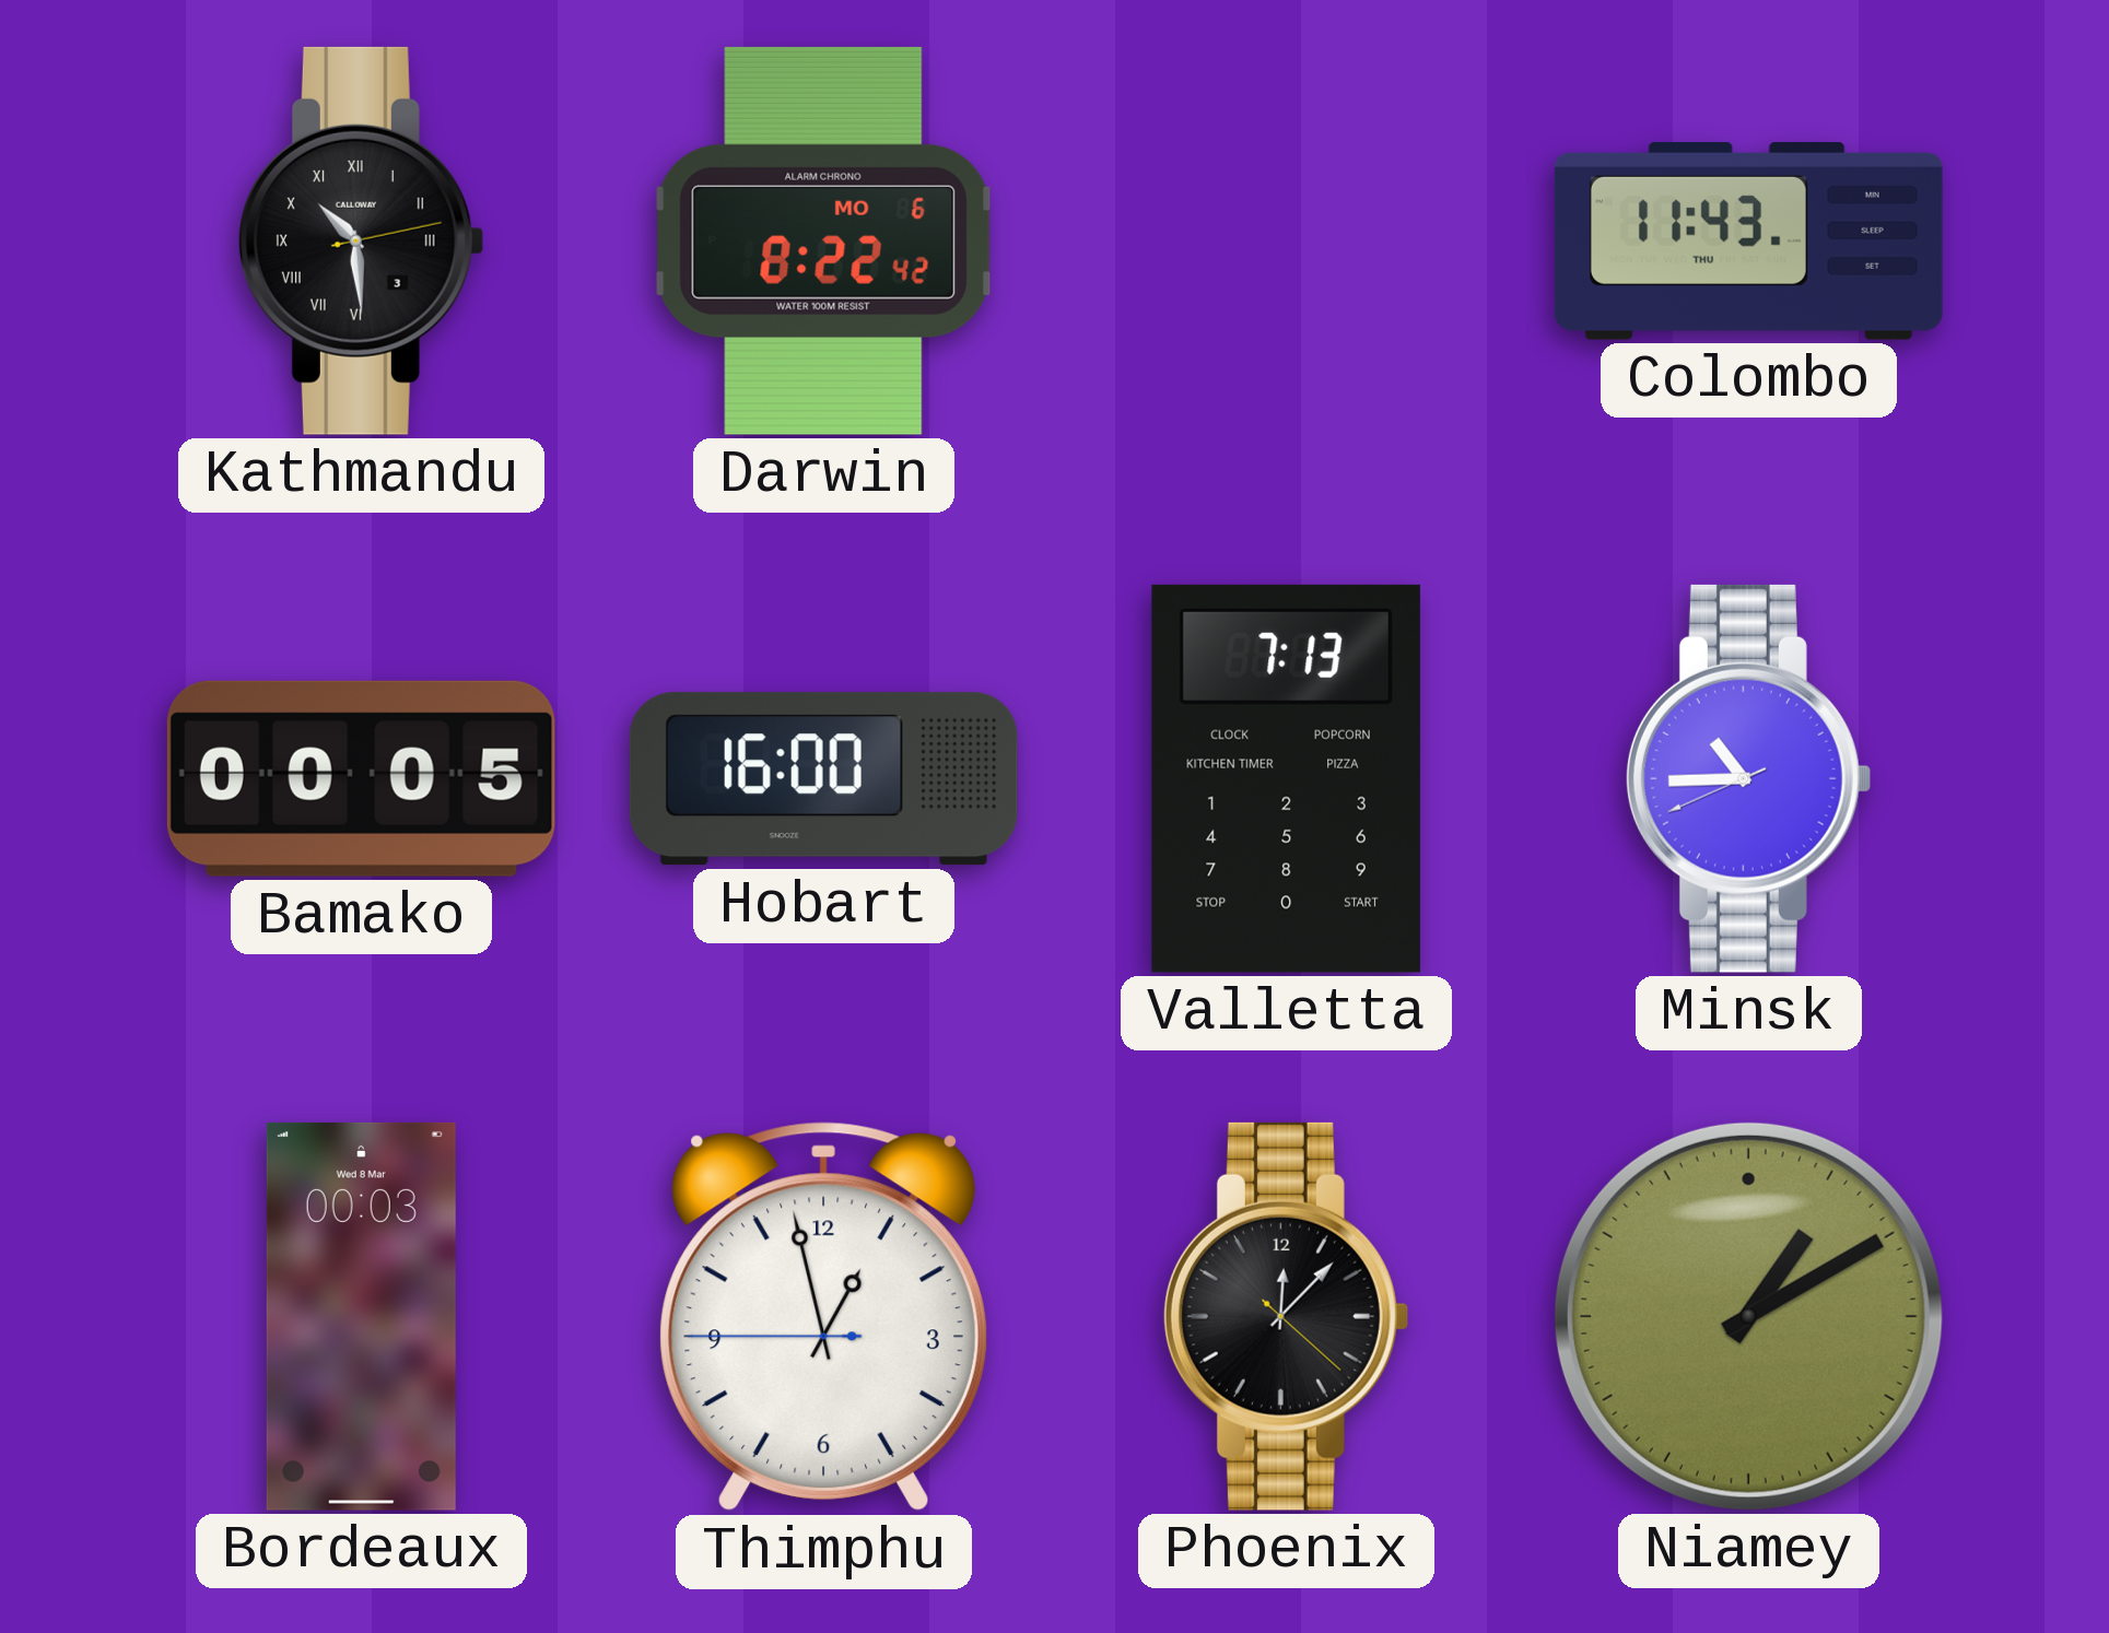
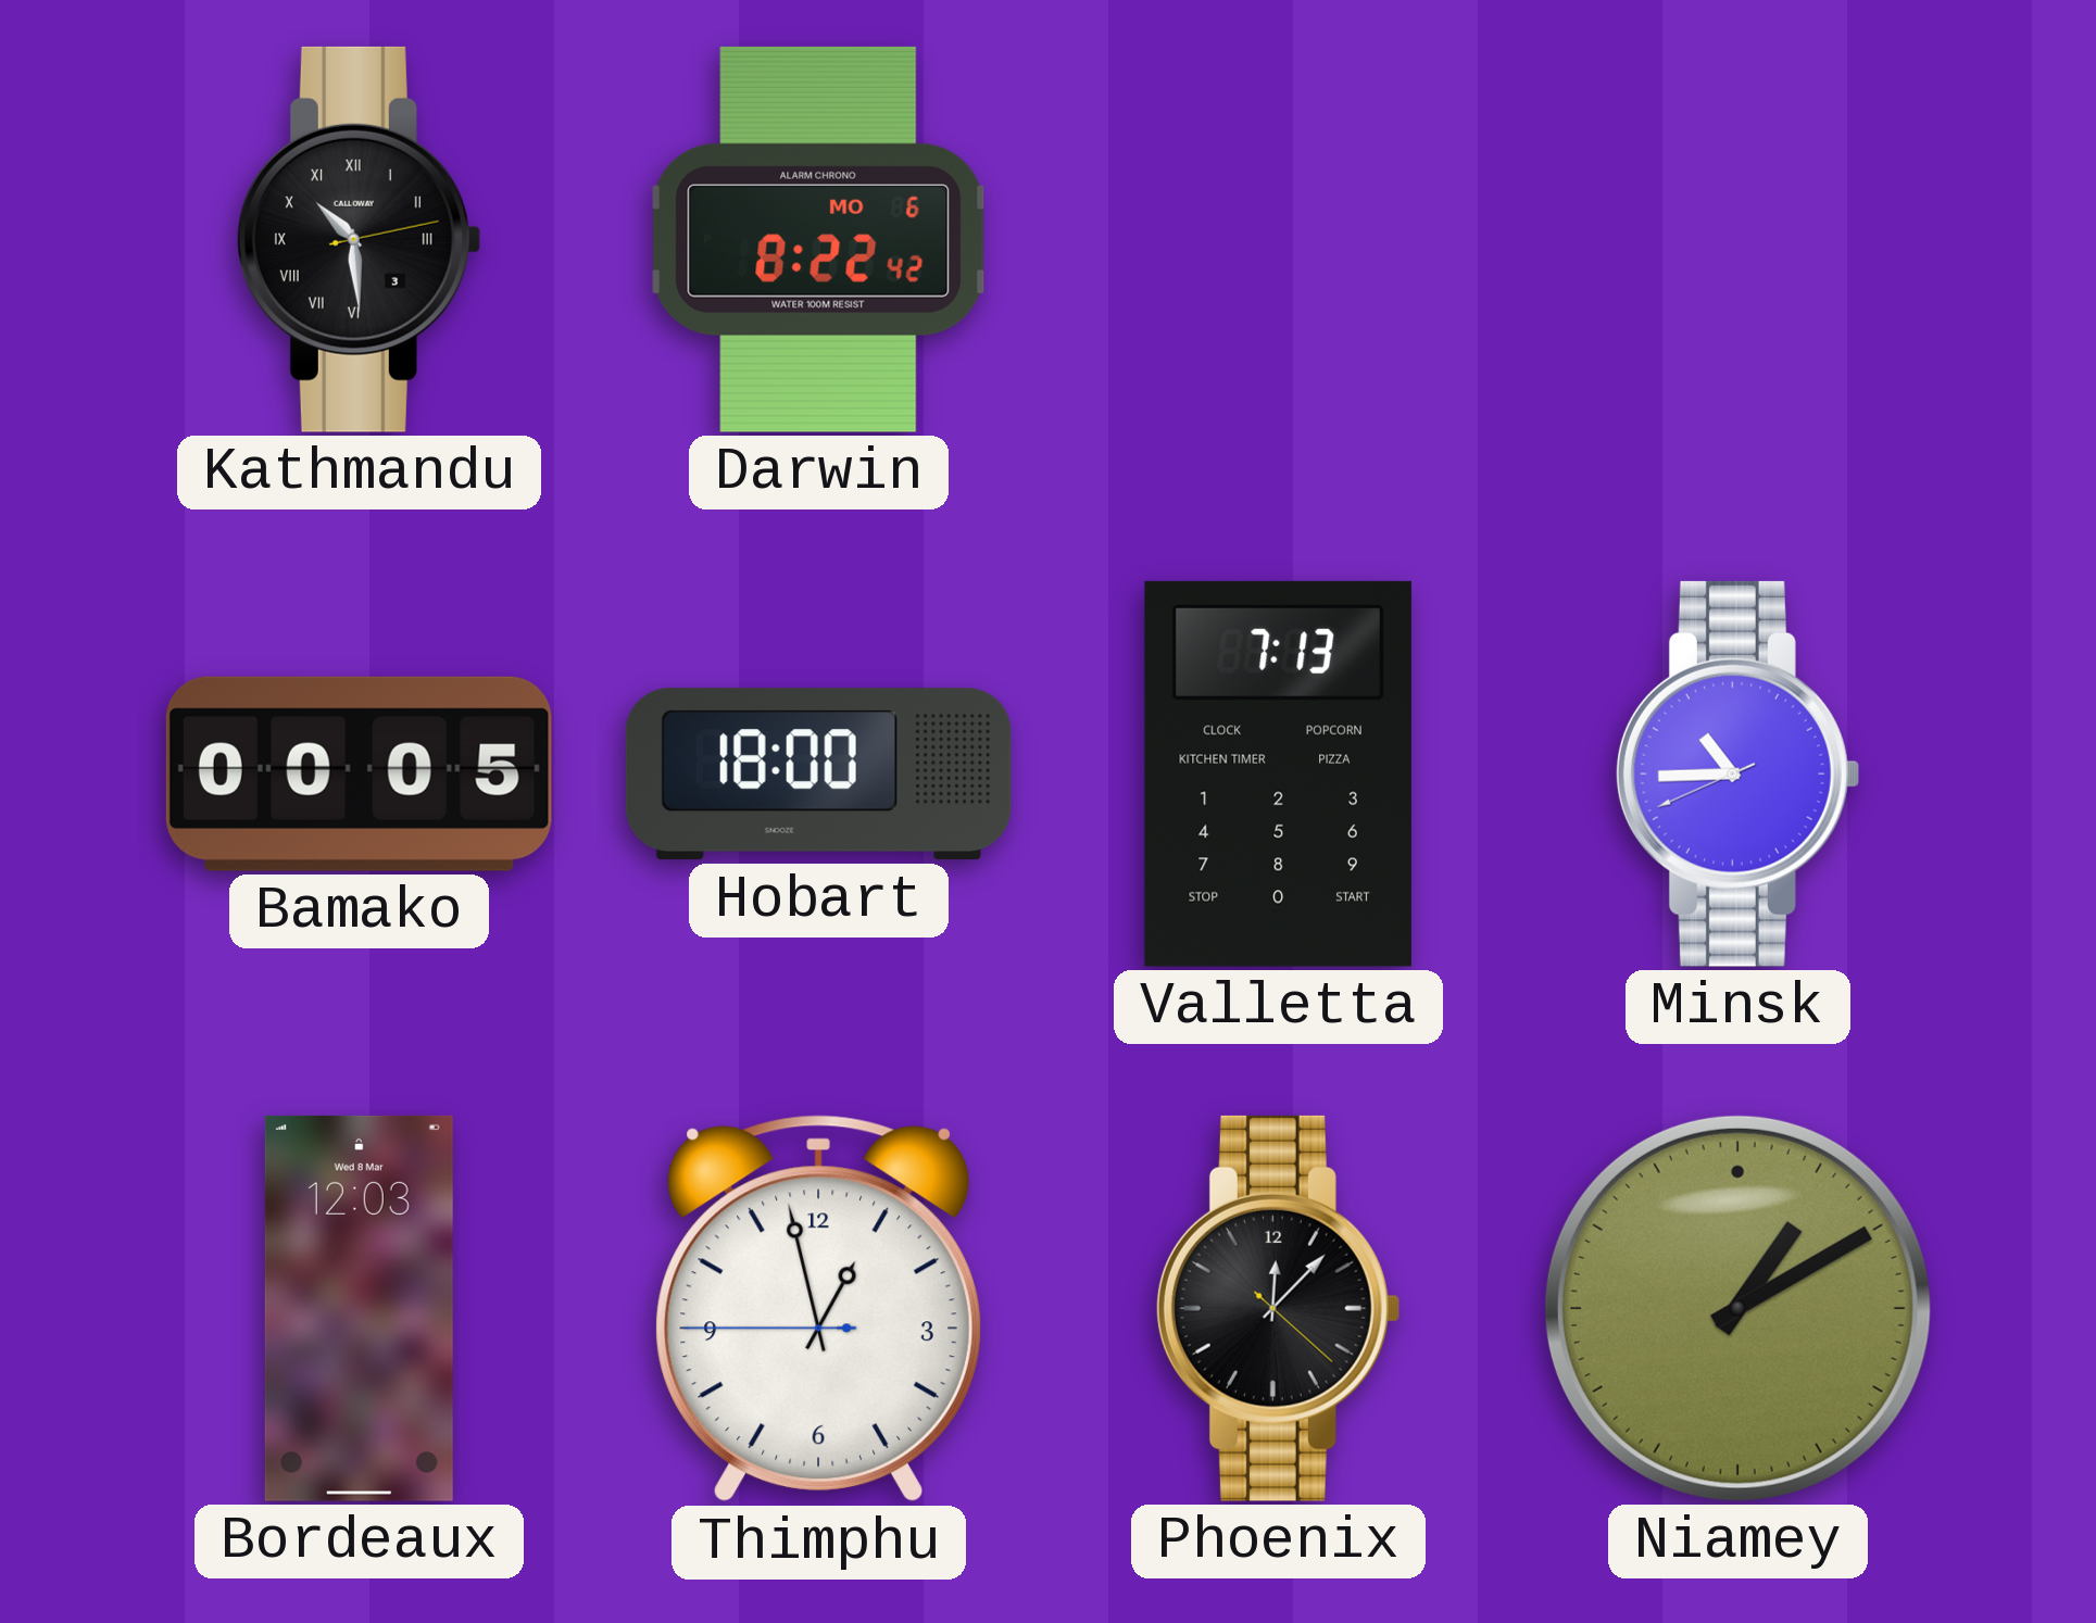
Colombo: 11:43 -> none
Hobart: 16:00 -> 18:00
Bordeaux: 00:03 -> 12:03
